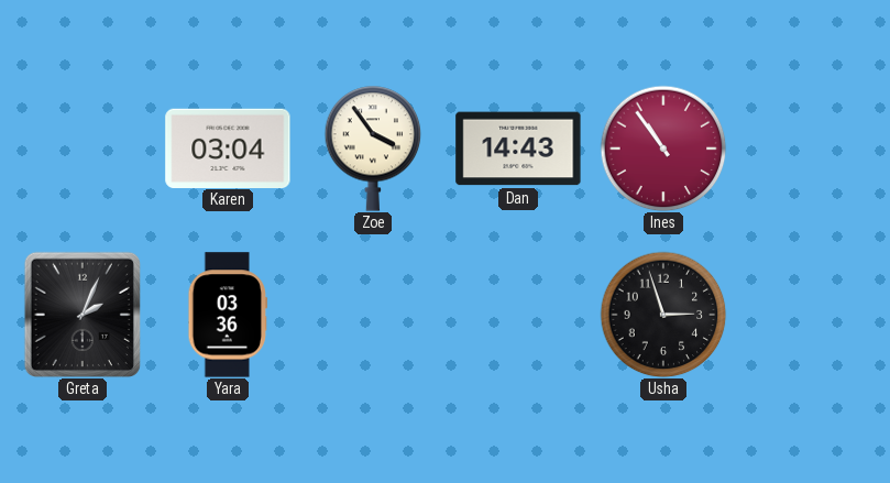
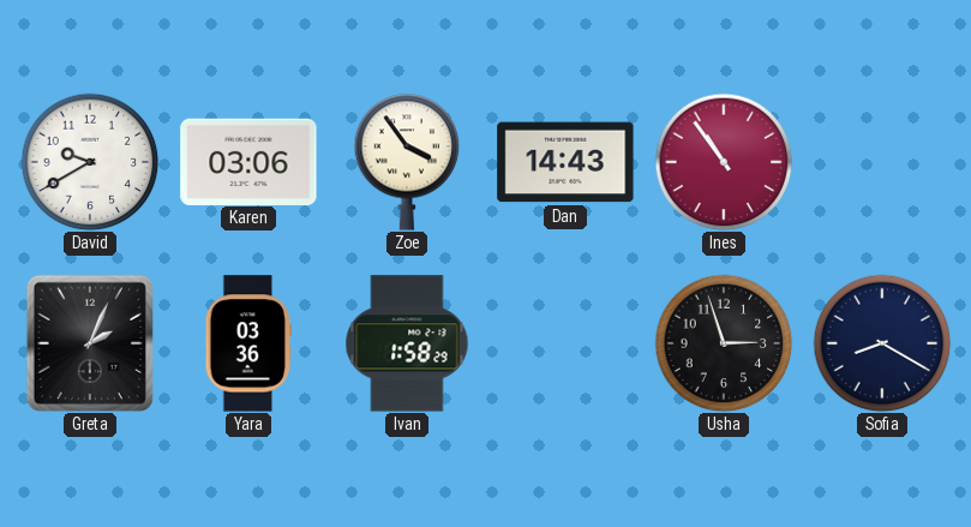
David: none -> 9:40
Karen: 03:04 -> 03:06
Ivan: none -> 1:58
Sofia: none -> 8:20
